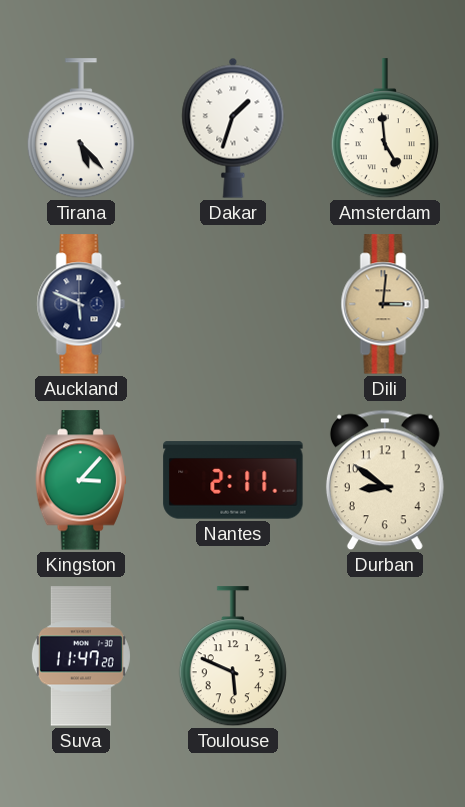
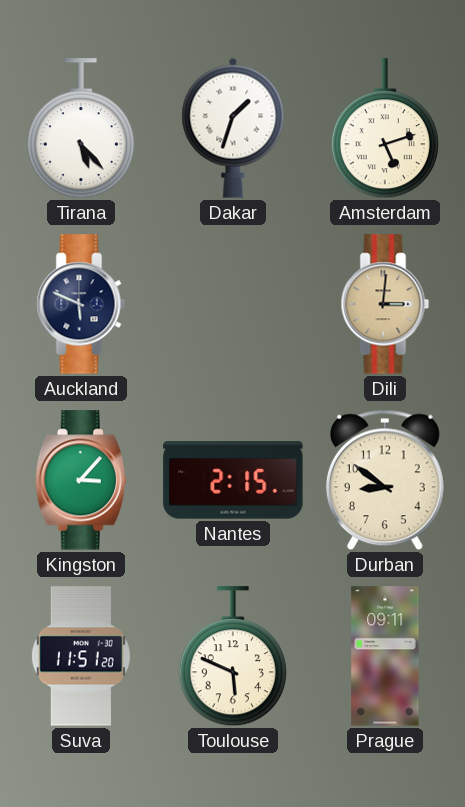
Amsterdam: 4:59 -> 5:12
Nantes: 2:11 -> 2:15
Suva: 11:47 -> 11:51
Prague: none -> 09:11
